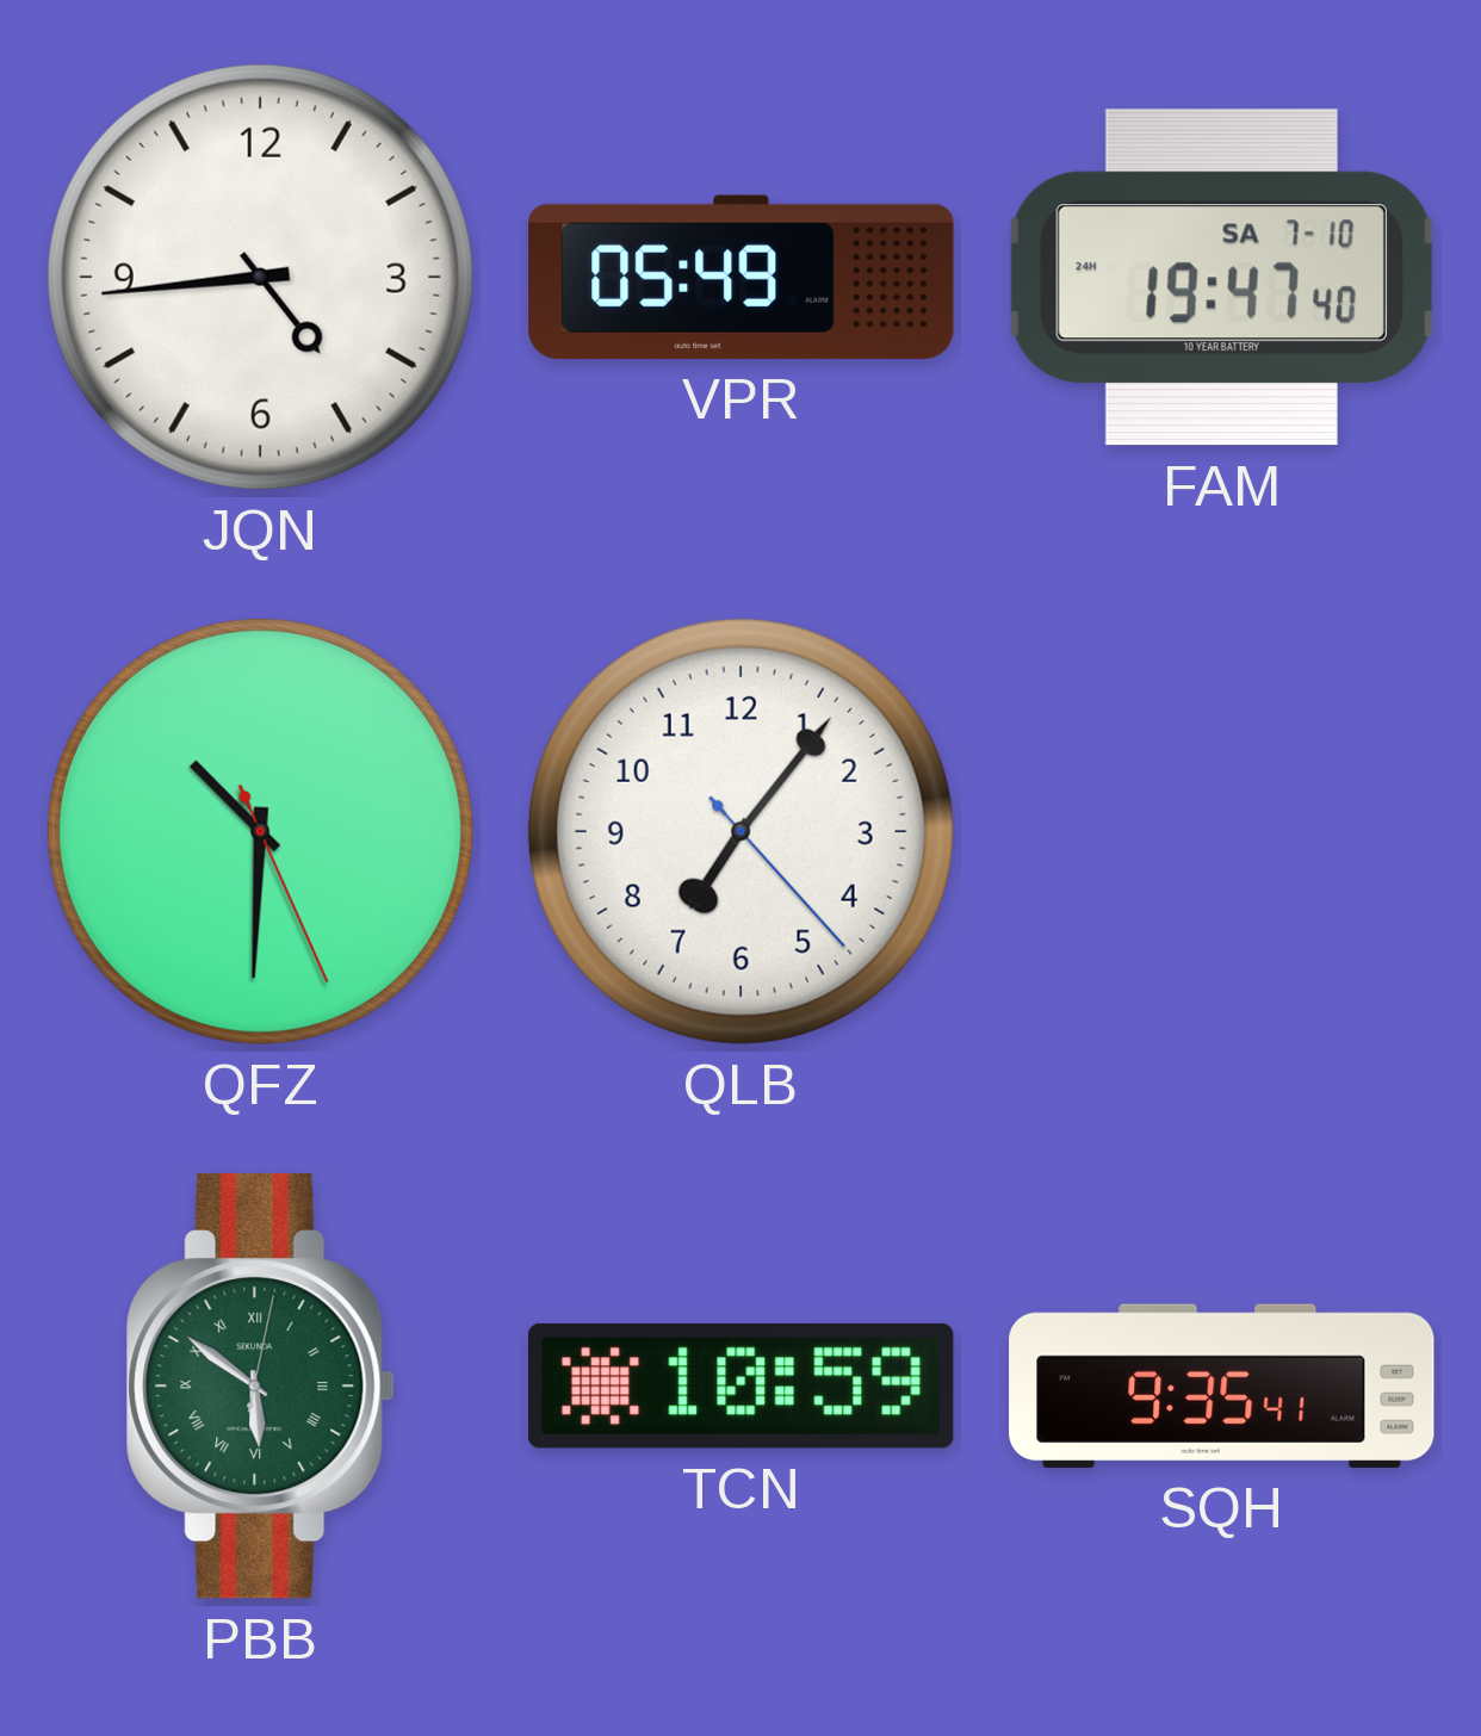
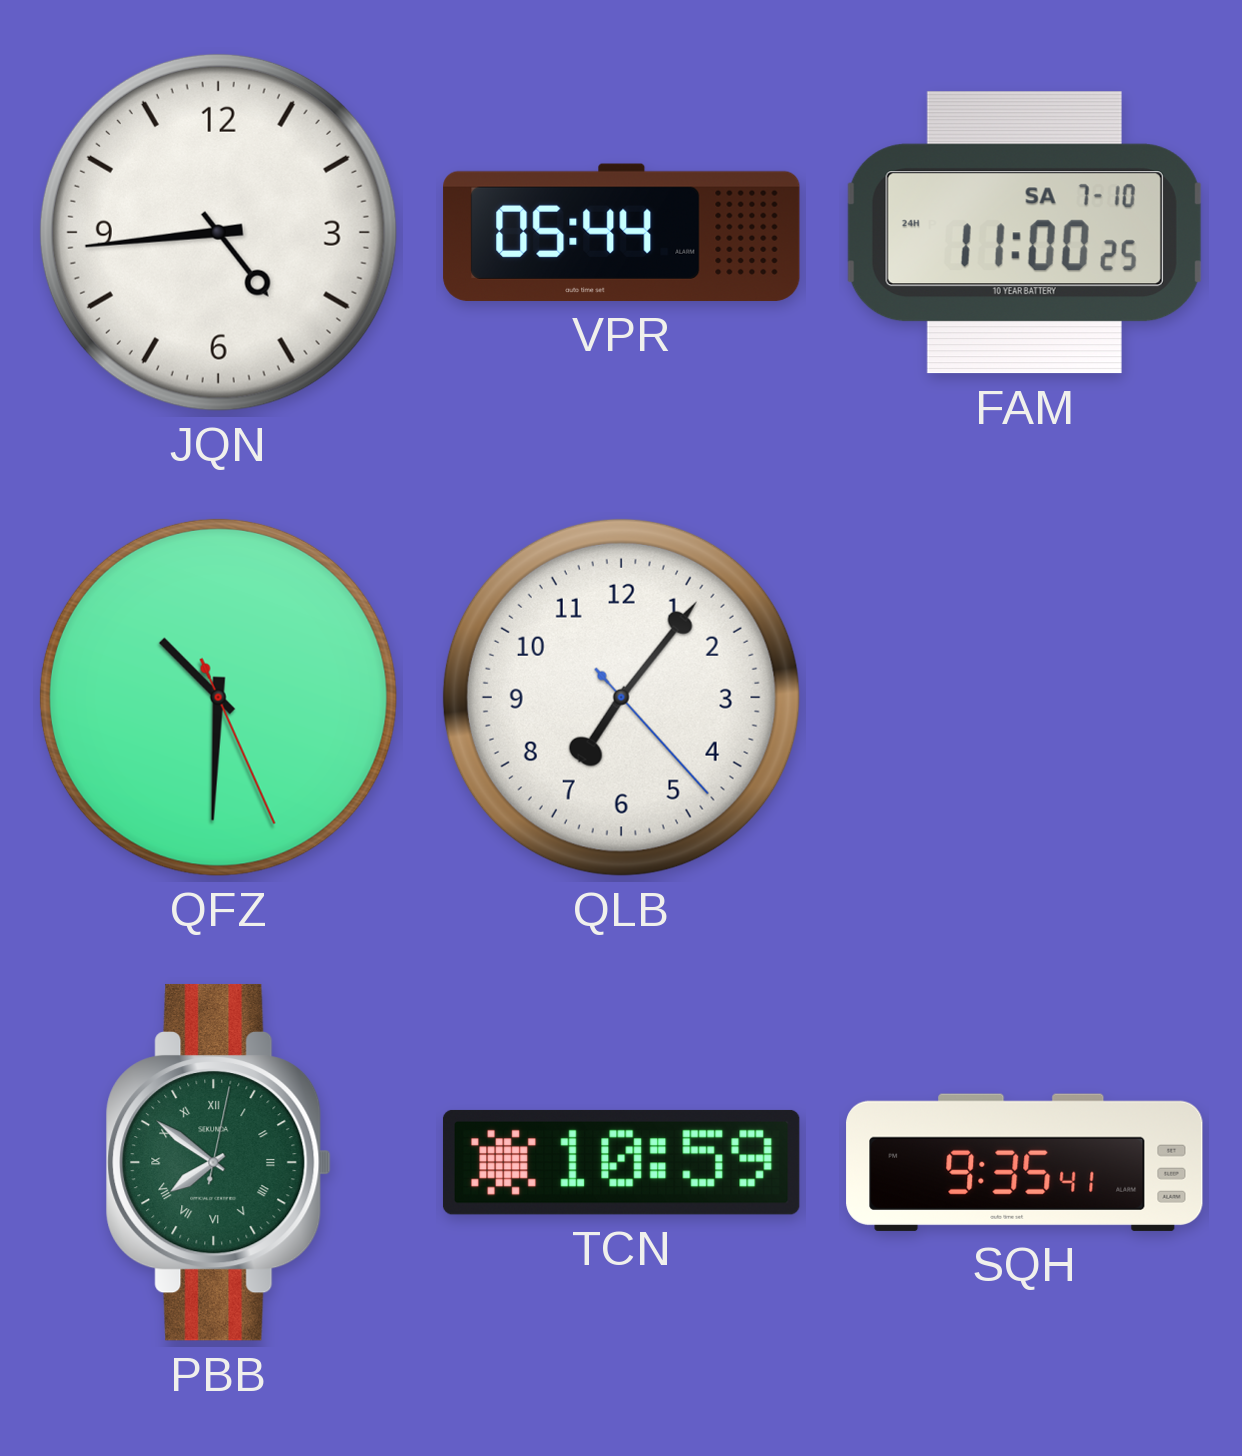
VPR: 05:49 -> 05:44
FAM: 19:47 -> 11:00
PBB: 5:51 -> 7:51
